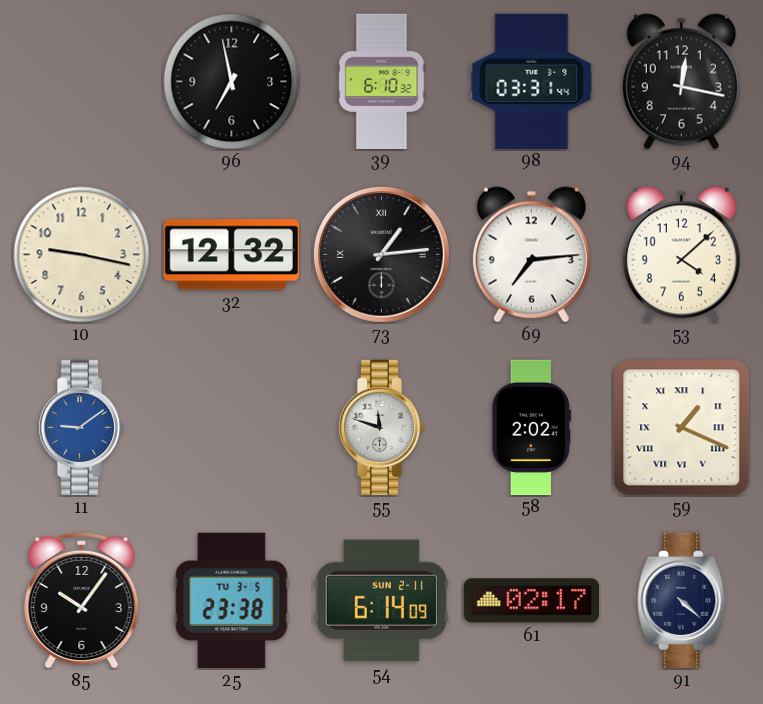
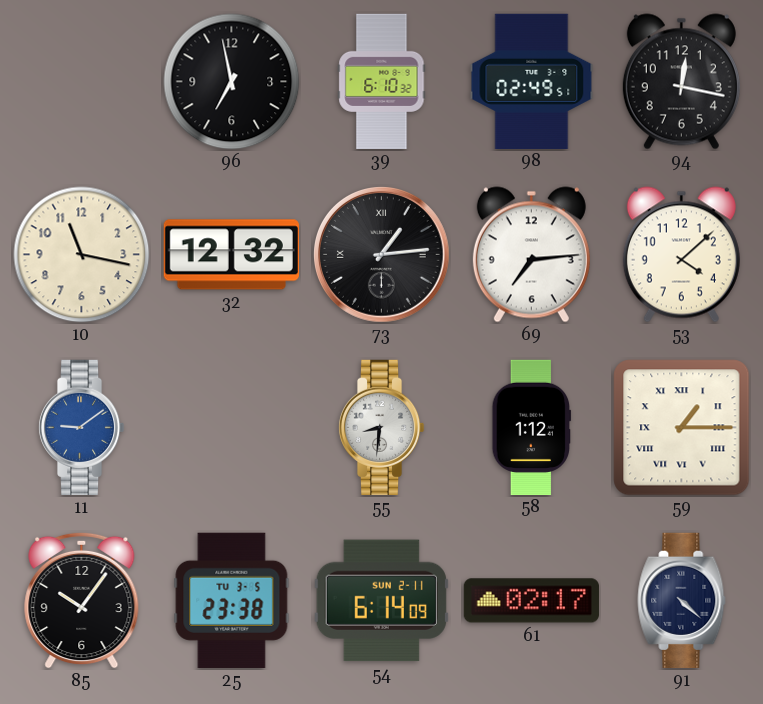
98: 03:31 -> 02:49
10: 9:17 -> 11:17
55: 11:48 -> 8:31
58: 2:02 -> 1:12
59: 1:19 -> 1:15
